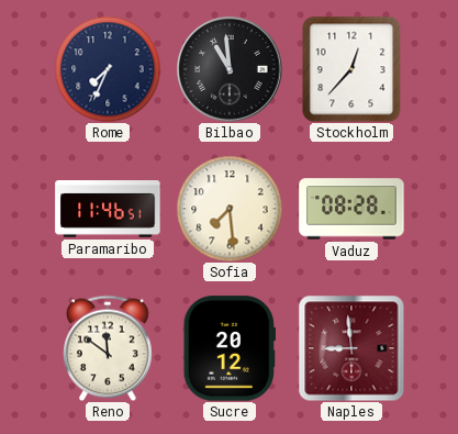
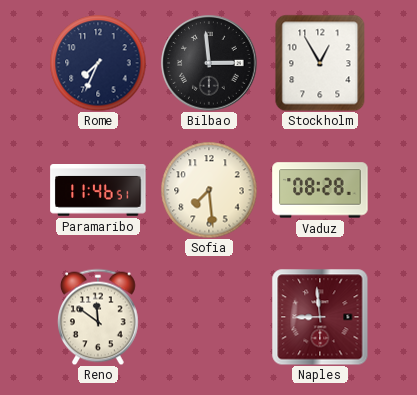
Bilbao: 10:59 -> 2:59
Stockholm: 12:37 -> 12:55
Sucre: 20:12 -> none
